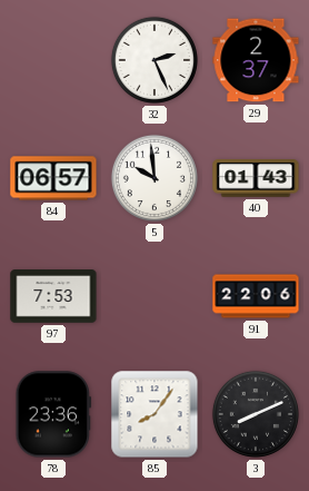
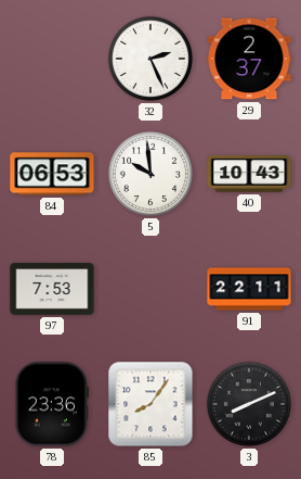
84: 06:57 -> 06:53
40: 01:43 -> 10:43
91: 22:06 -> 22:11
